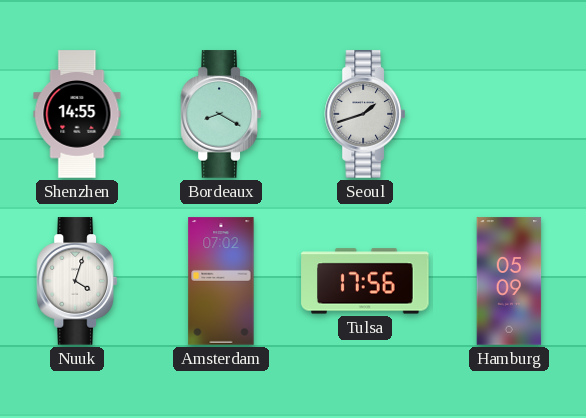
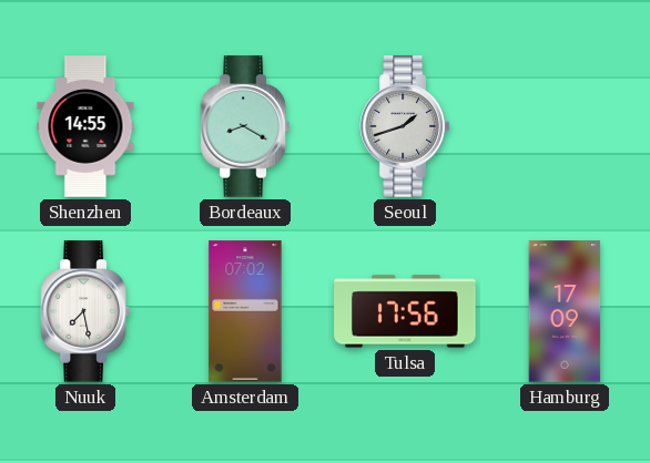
Nuuk: 4:03 -> 7:28
Hamburg: 05:09 -> 17:09
